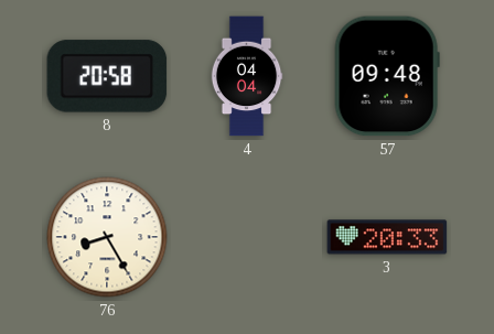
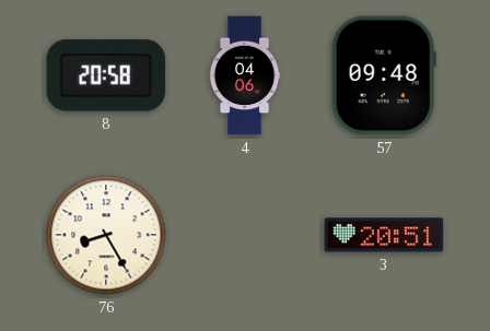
4: 04:04 -> 04:06
3: 20:33 -> 20:51
